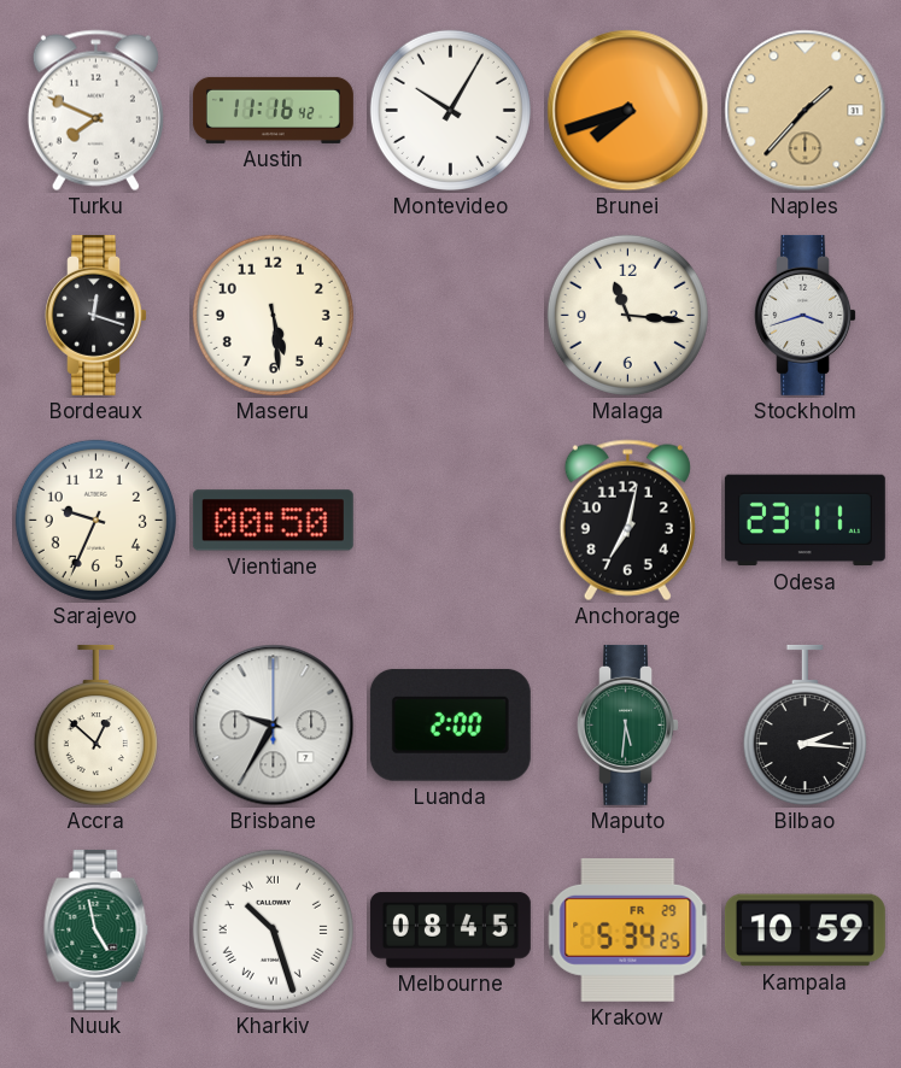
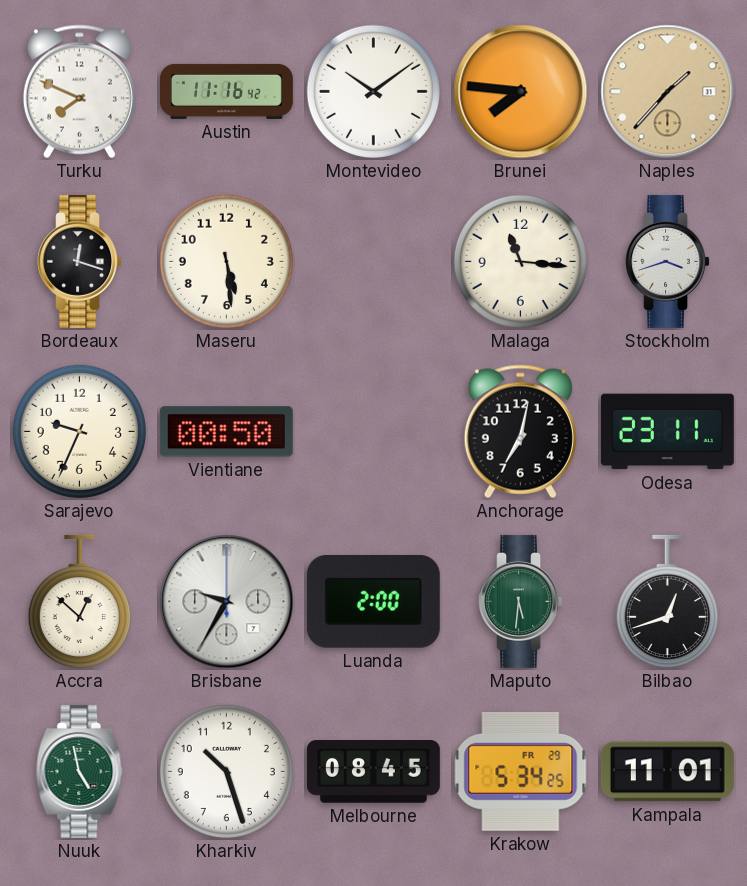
Montevideo: 10:05 -> 10:09
Brunei: 7:42 -> 7:46
Bilbao: 2:16 -> 12:42
Kharkiv numerals: Roman -> Arabic
Kampala: 10:59 -> 11:01
